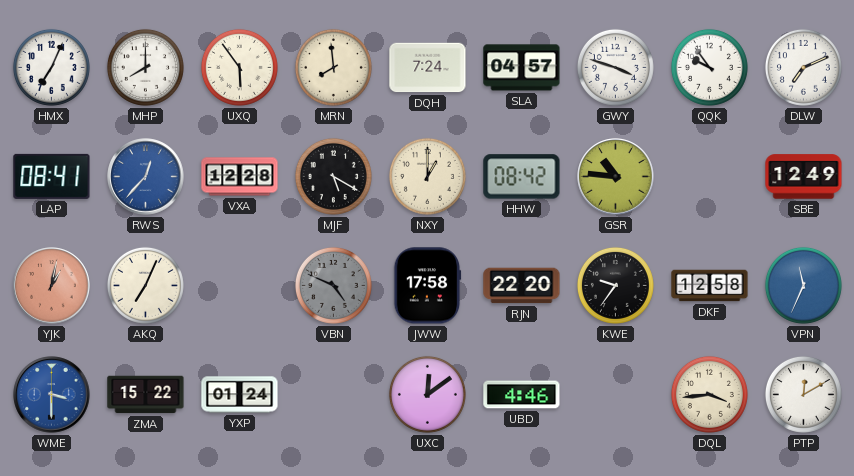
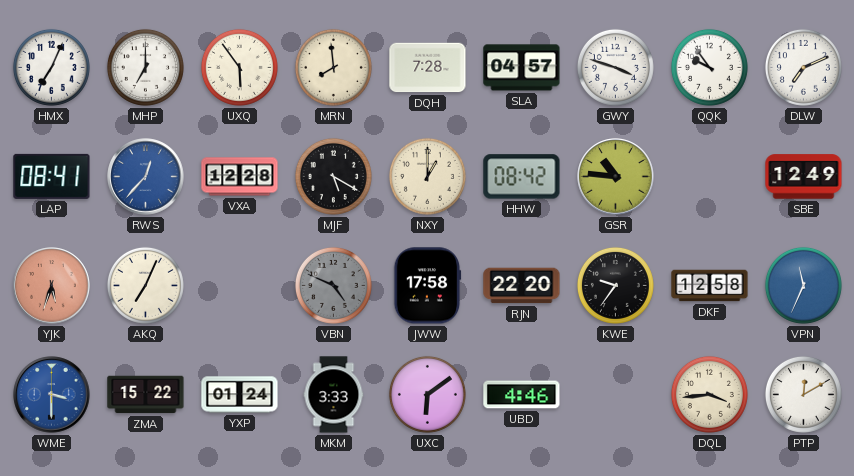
MHP: 8:00 -> 7:00
DQH: 7:24 -> 7:28
YJK: 1:02 -> 5:33
MKM: none -> 3:33
UXC: 12:09 -> 6:09
